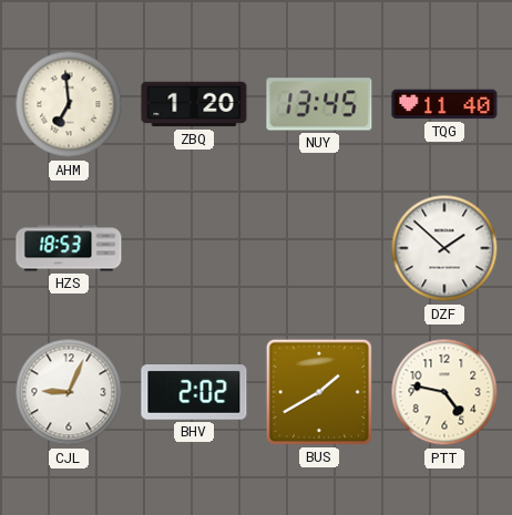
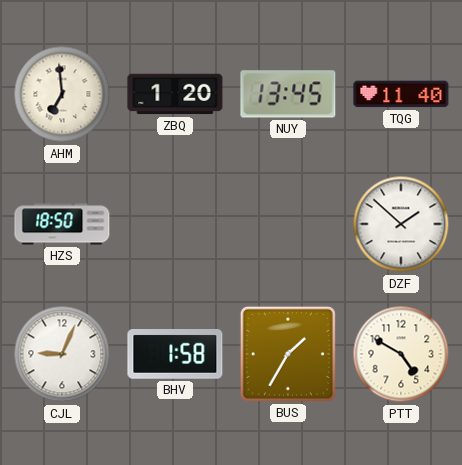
HZS: 18:53 -> 18:50
BHV: 2:02 -> 1:58
BUS: 1:40 -> 1:35
PTT: 4:47 -> 4:50
